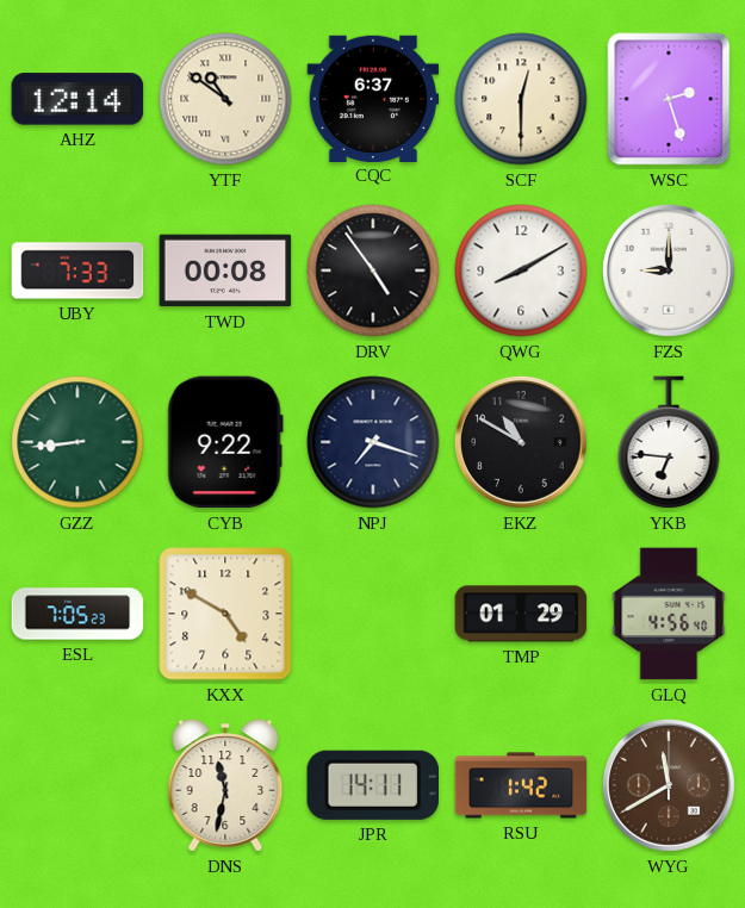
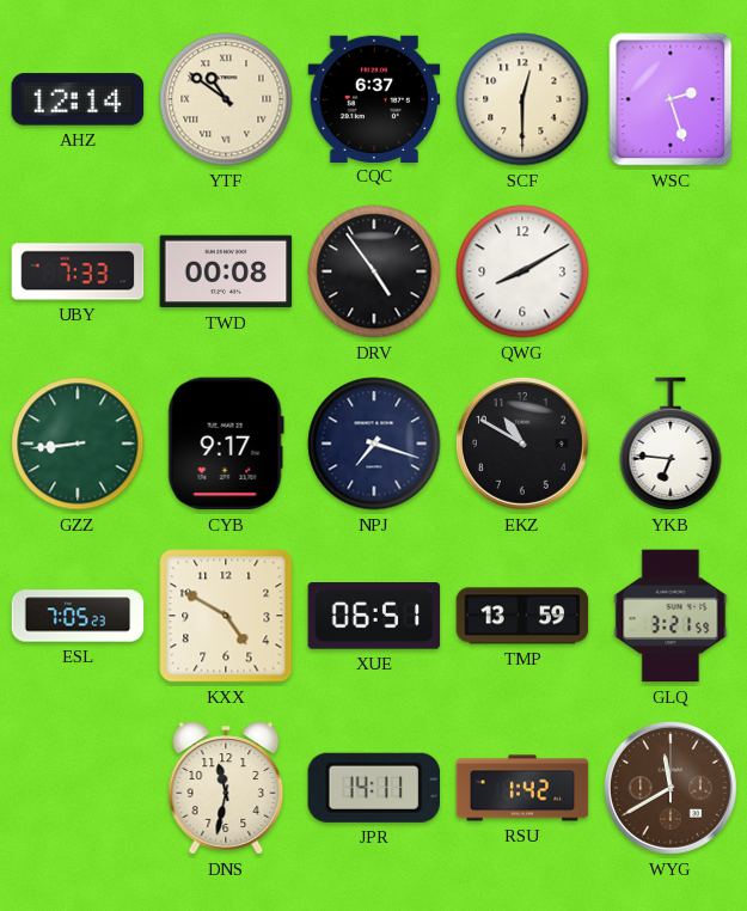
FZS: 9:00 -> none
CYB: 9:22 -> 9:17
XUE: none -> 06:51
TMP: 01:29 -> 13:59
GLQ: 4:56 -> 3:21
